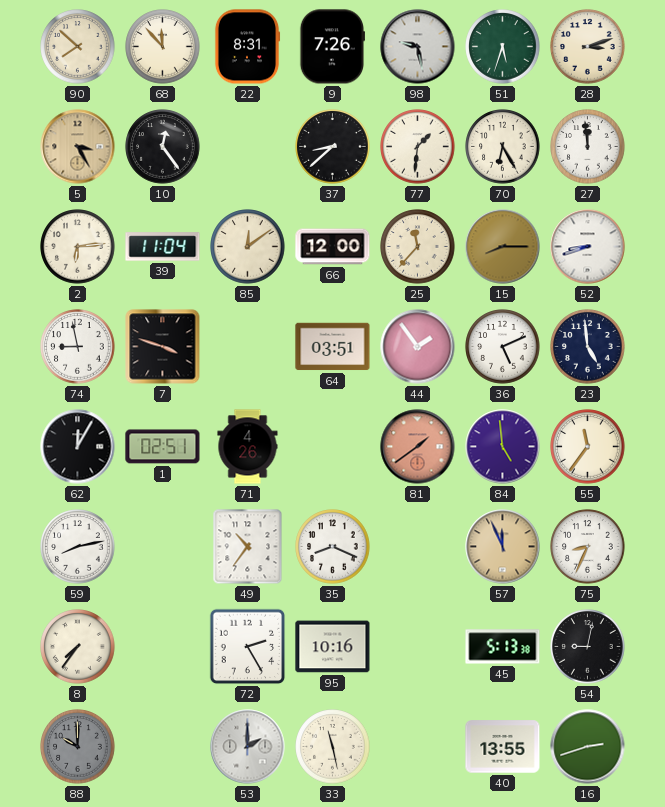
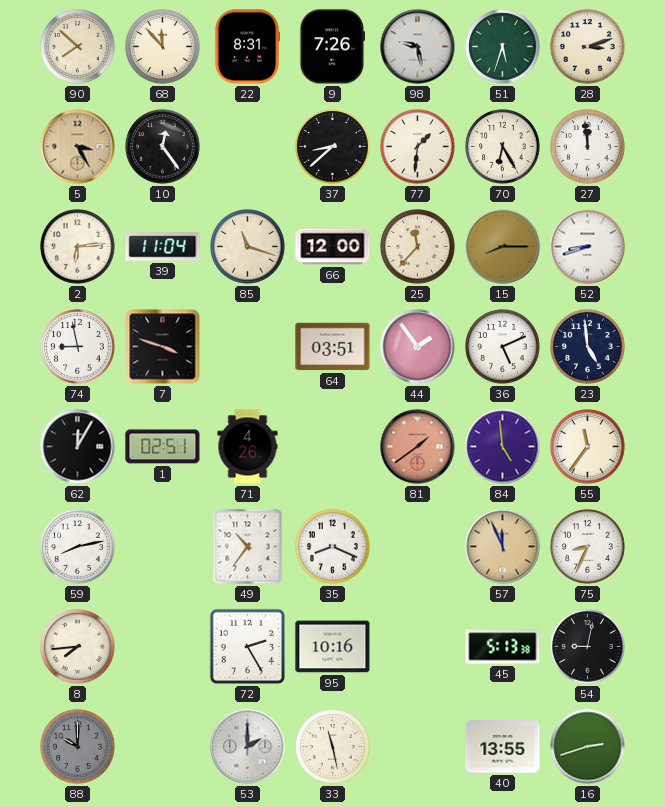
85: 12:09 -> 11:18
8: 7:36 -> 7:44
